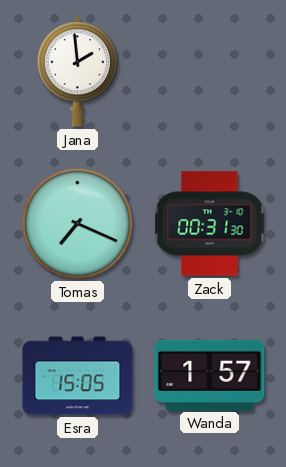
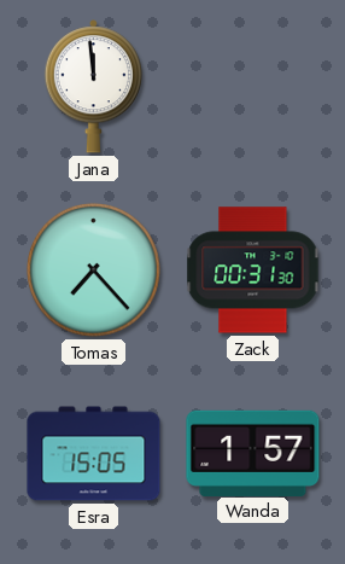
Jana: 1:59 -> 11:59
Tomas: 7:19 -> 7:23
